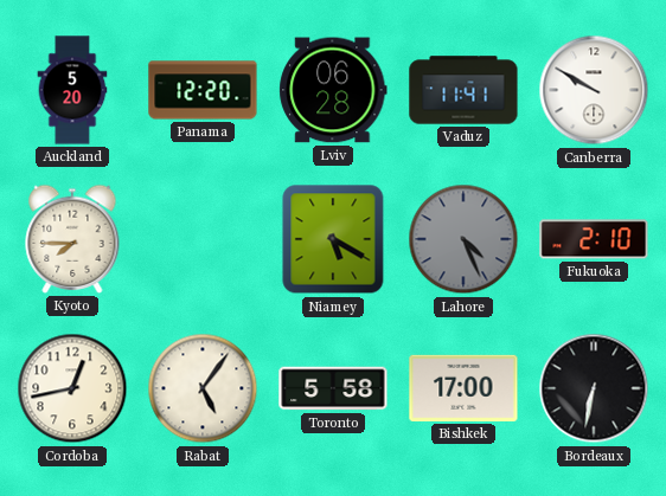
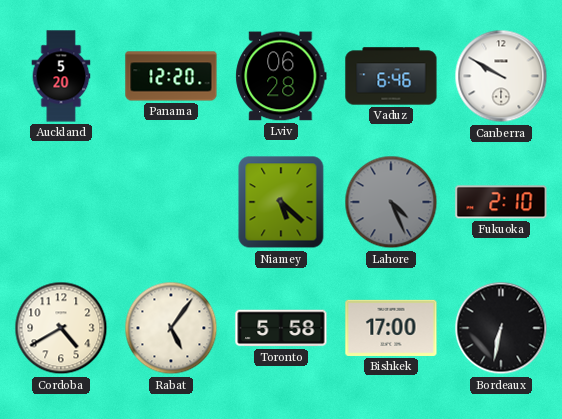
Vaduz: 11:41 -> 6:46
Kyoto: 7:45 -> none
Niamey: 5:20 -> 5:22
Cordoba: 12:43 -> 4:40
